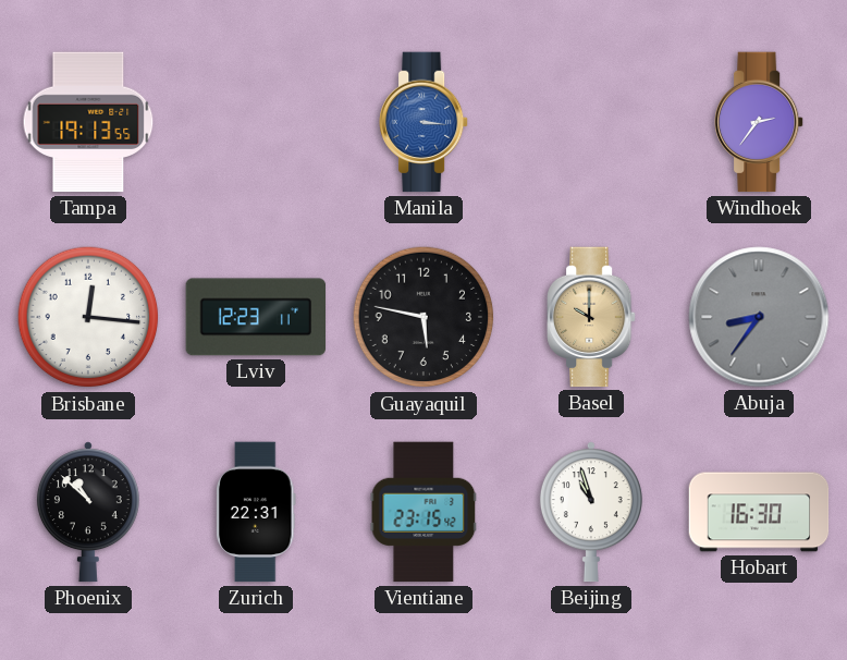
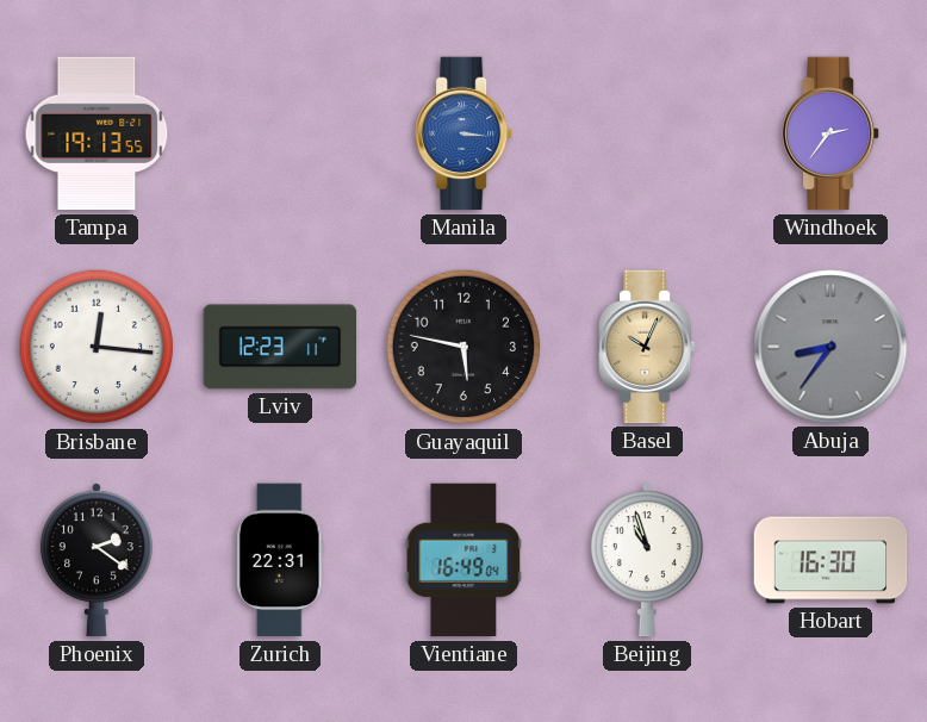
Basel: 10:00 -> 10:04
Phoenix: 10:52 -> 2:21
Vientiane: 23:15 -> 16:49
